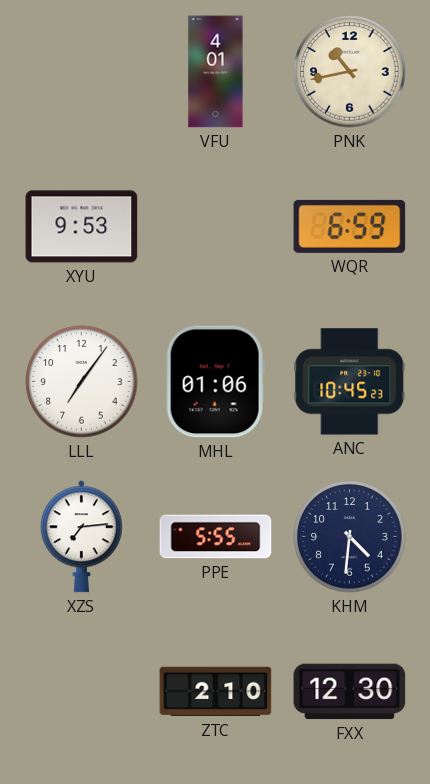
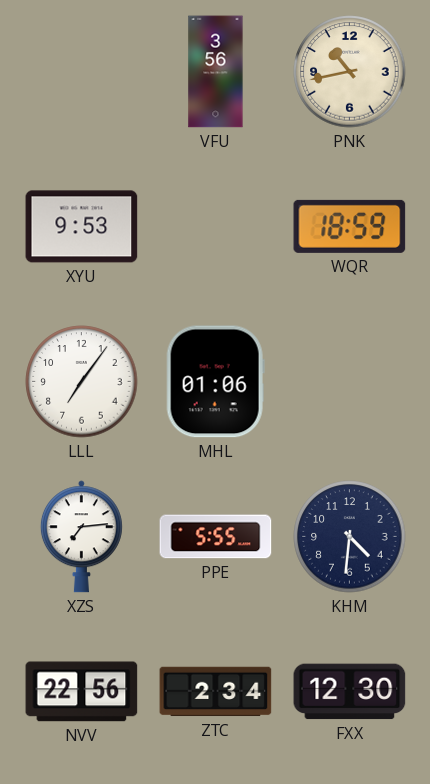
VFU: 4:01 -> 3:56
WQR: 6:59 -> 18:59
ANC: 10:45 -> none
NVV: none -> 22:56
ZTC: 2:10 -> 2:34
